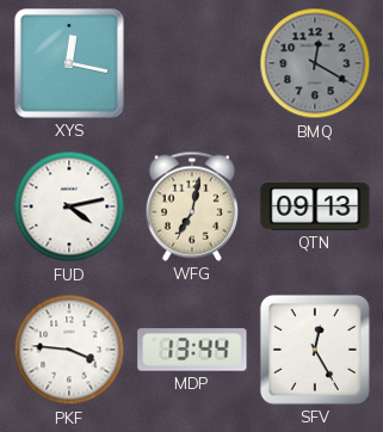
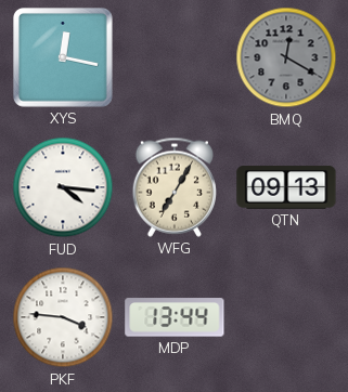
FUD: 4:13 -> 4:16
WFG: 7:02 -> 7:05
SFV: 12:25 -> none
